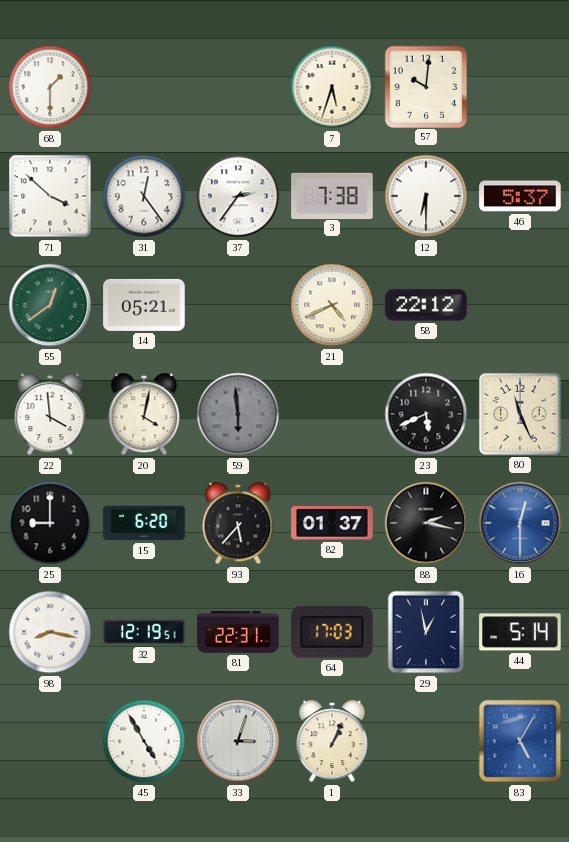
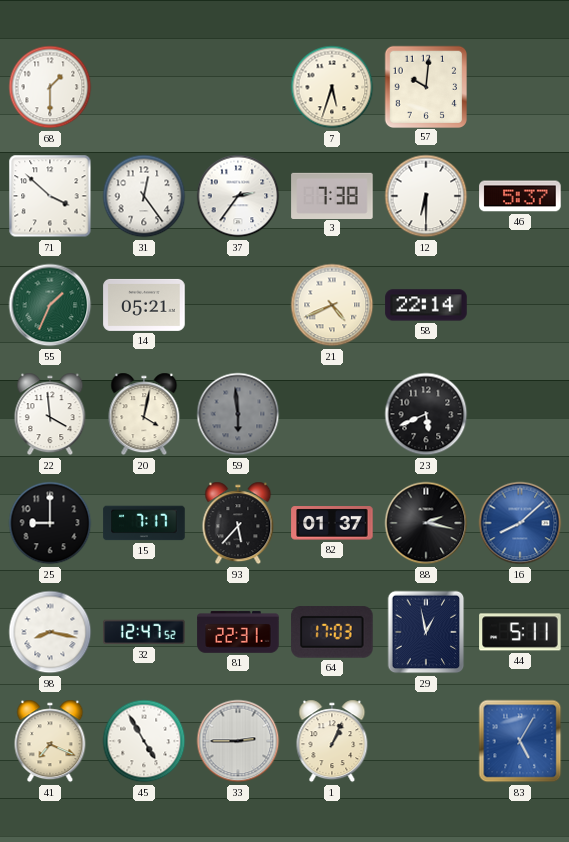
55: 12:39 -> 1:34
58: 22:12 -> 22:14
80: 11:26 -> none
15: 6:20 -> 7:17
16: 12:30 -> 8:08
32: 12:19 -> 12:47
44: 5:14 -> 5:11
41: none -> 7:19
33: 3:03 -> 2:45
